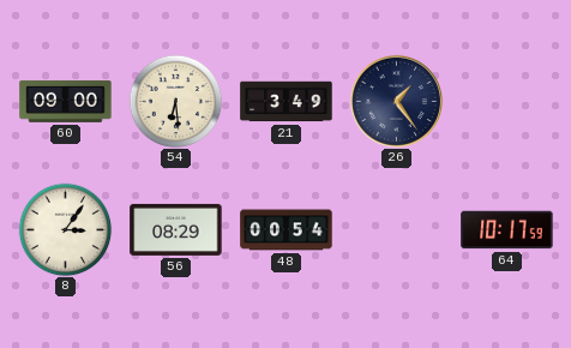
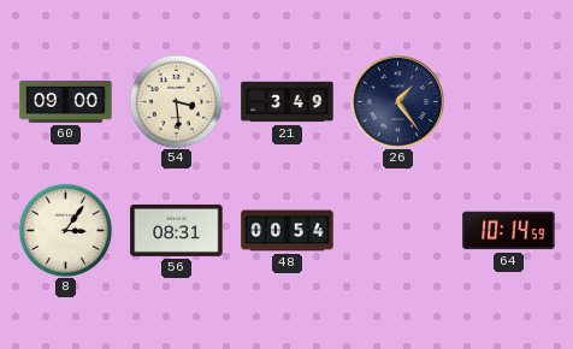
54: 6:29 -> 3:29
56: 08:29 -> 08:31
64: 10:17 -> 10:14
